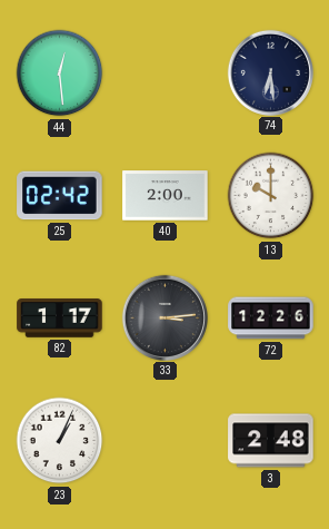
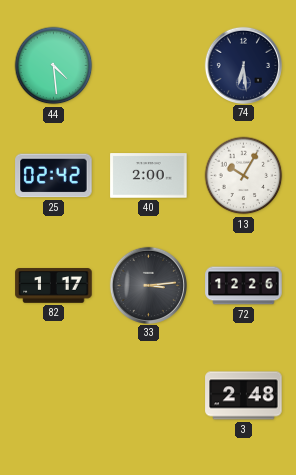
44: 12:29 -> 4:29
13: 10:00 -> 10:05
23: 1:04 -> none
